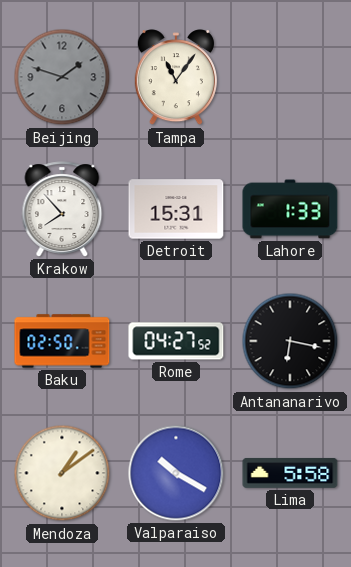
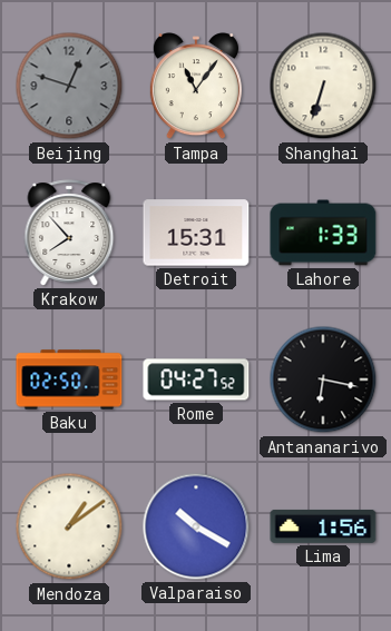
Beijing: 1:48 -> 12:48
Shanghai: none -> 6:33
Lima: 5:58 -> 1:56
